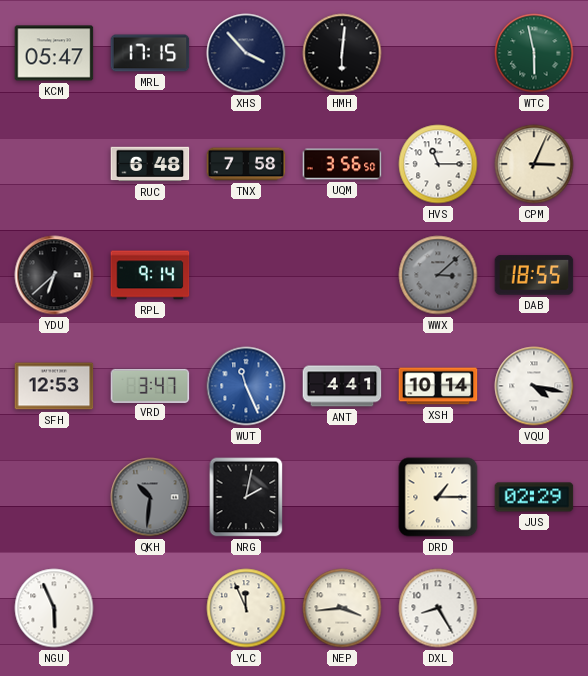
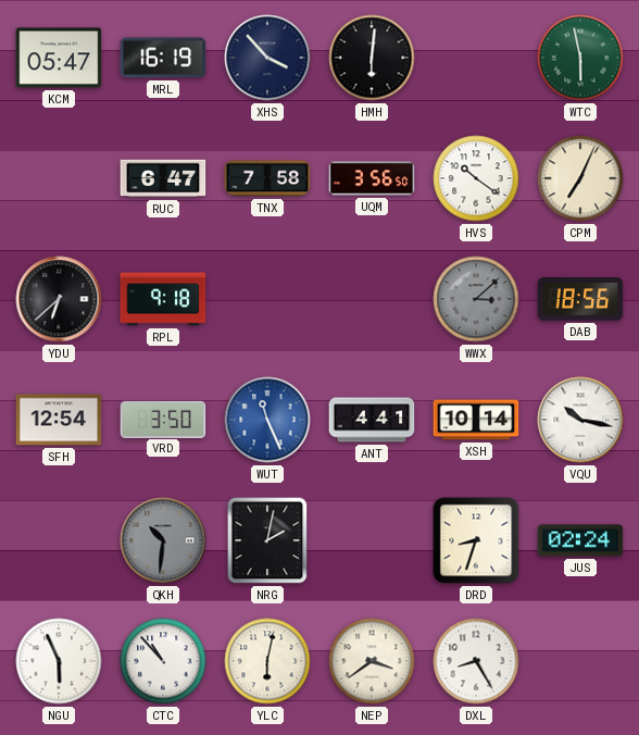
MRL: 17:15 -> 16:19
RUC: 6:48 -> 6:47
HVS: 11:15 -> 10:21
CPM: 3:04 -> 7:04
RPL: 9:14 -> 9:18
DAB: 18:55 -> 18:56
SFH: 12:53 -> 12:54
VRD: 3:47 -> 3:50
VQU: 4:17 -> 10:17
DRD: 1:15 -> 8:33
JUS: 02:29 -> 02:24
CTC: none -> 10:53
YLC: 11:56 -> 6:02
NEP: 3:44 -> 3:39
